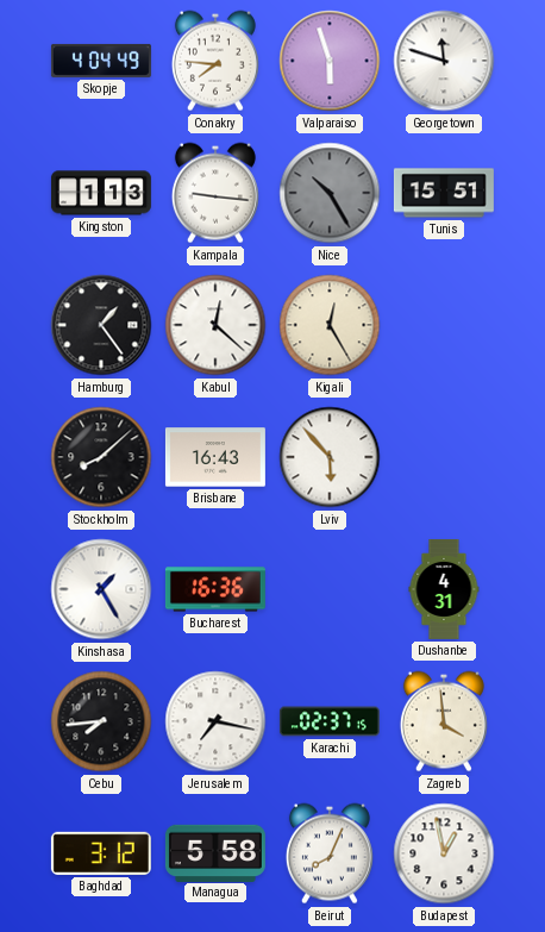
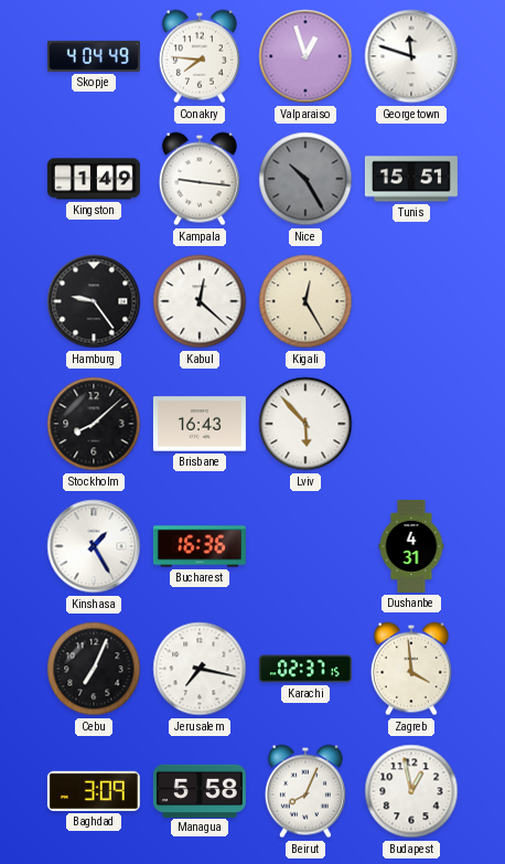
Valparaiso: 5:57 -> 12:57
Kingston: 1:13 -> 1:49
Hamburg: 1:24 -> 9:24
Cebu: 7:44 -> 7:04
Baghdad: 3:12 -> 3:09
